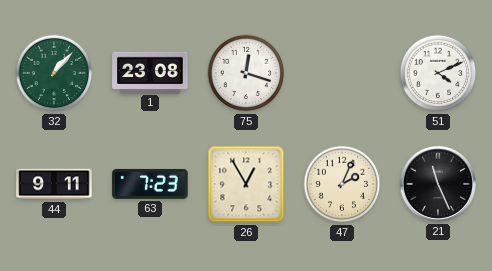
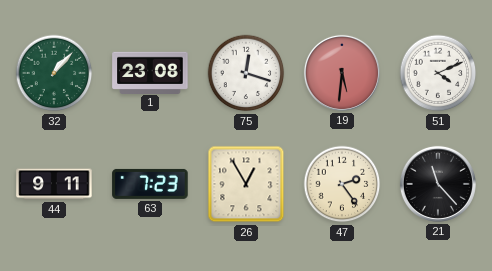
19: none -> 5:31
47: 2:04 -> 2:24
21: 11:26 -> 11:23
